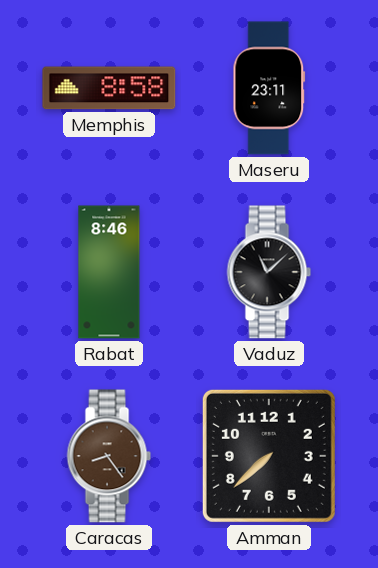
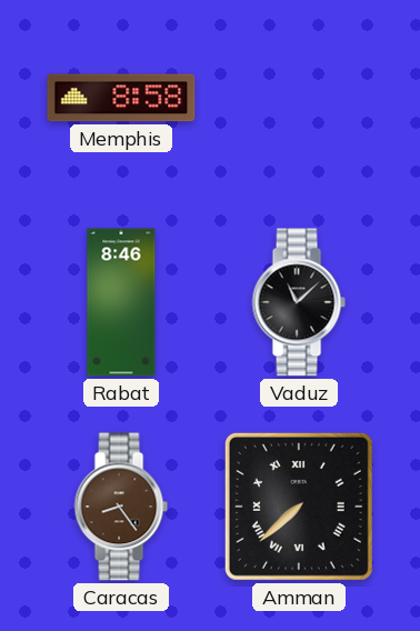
Maseru: 23:11 -> none
Amman numerals: Arabic -> Roman
